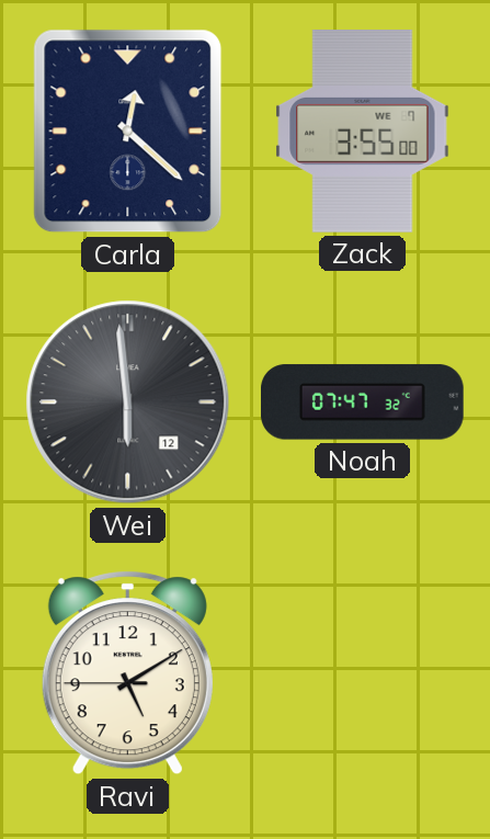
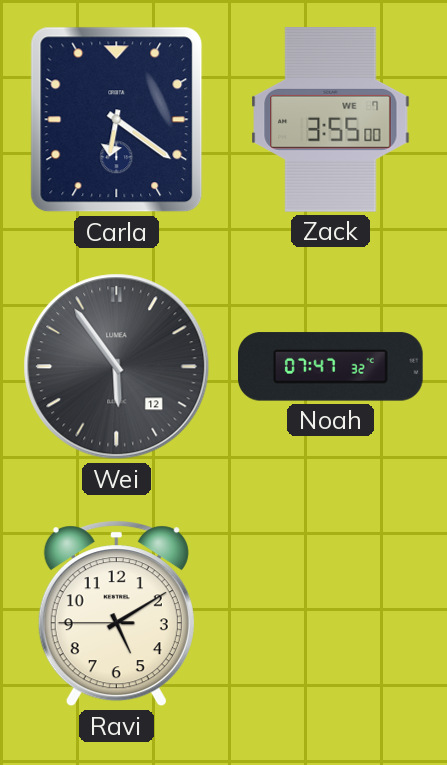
Carla: 12:22 -> 6:21
Wei: 5:59 -> 5:54
